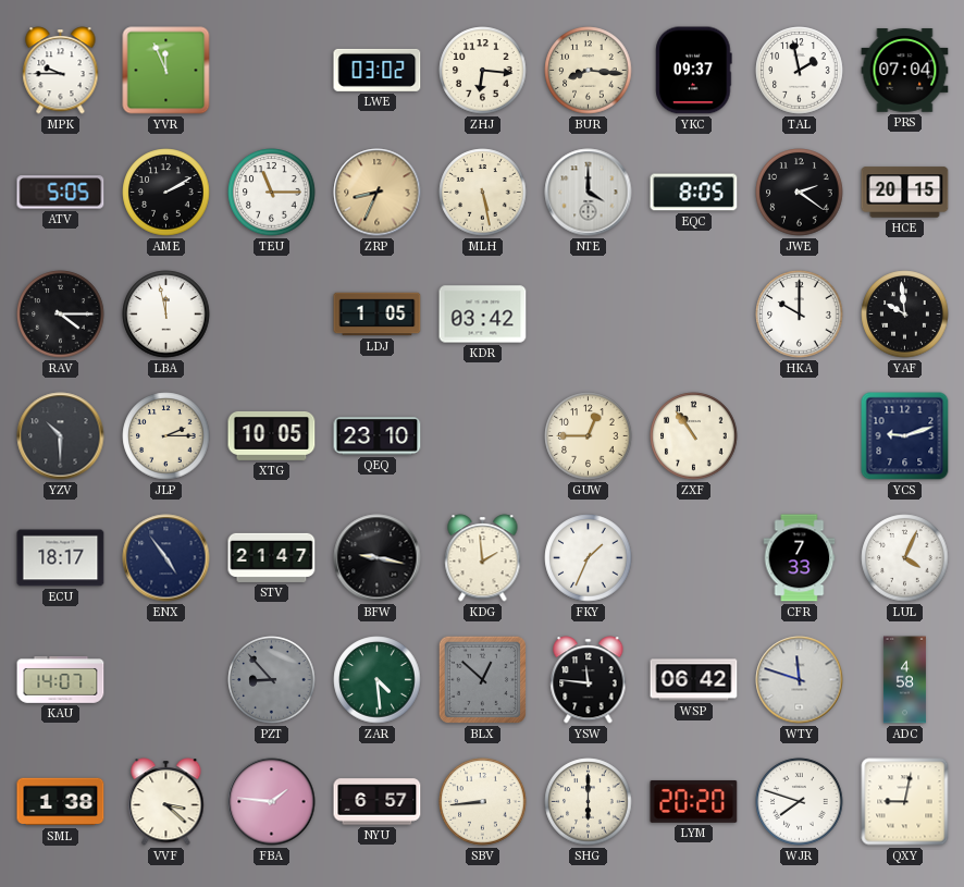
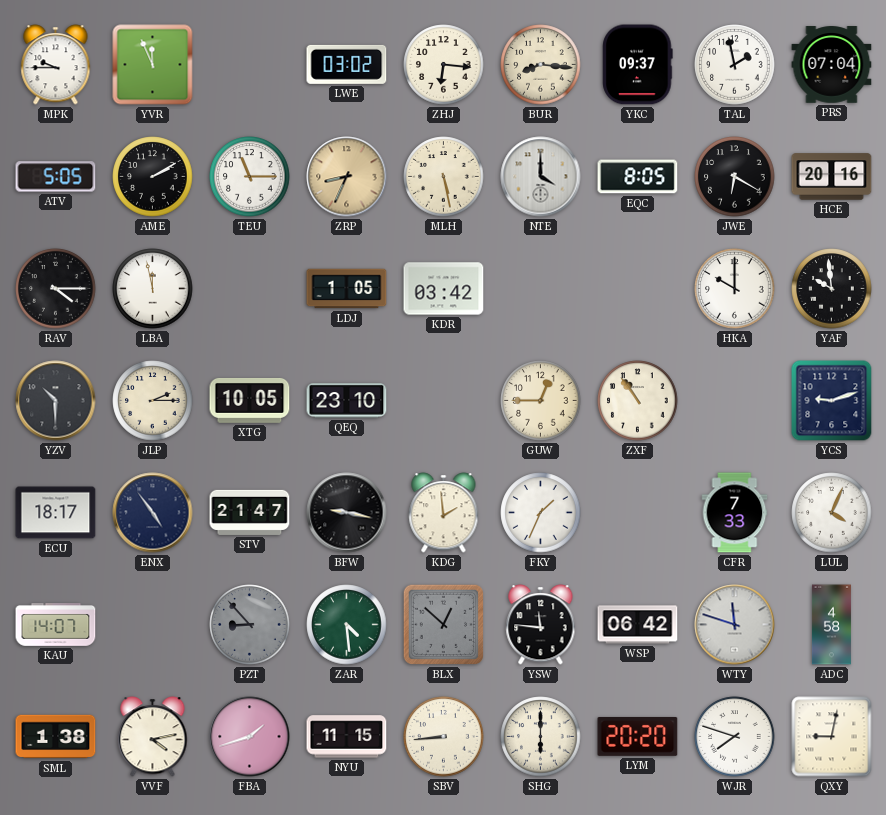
JWE: 2:21 -> 6:20
HCE: 20:15 -> 20:16
VVF: 3:22 -> 4:13
FBA: 1:46 -> 1:42
NYU: 6:57 -> 11:15
